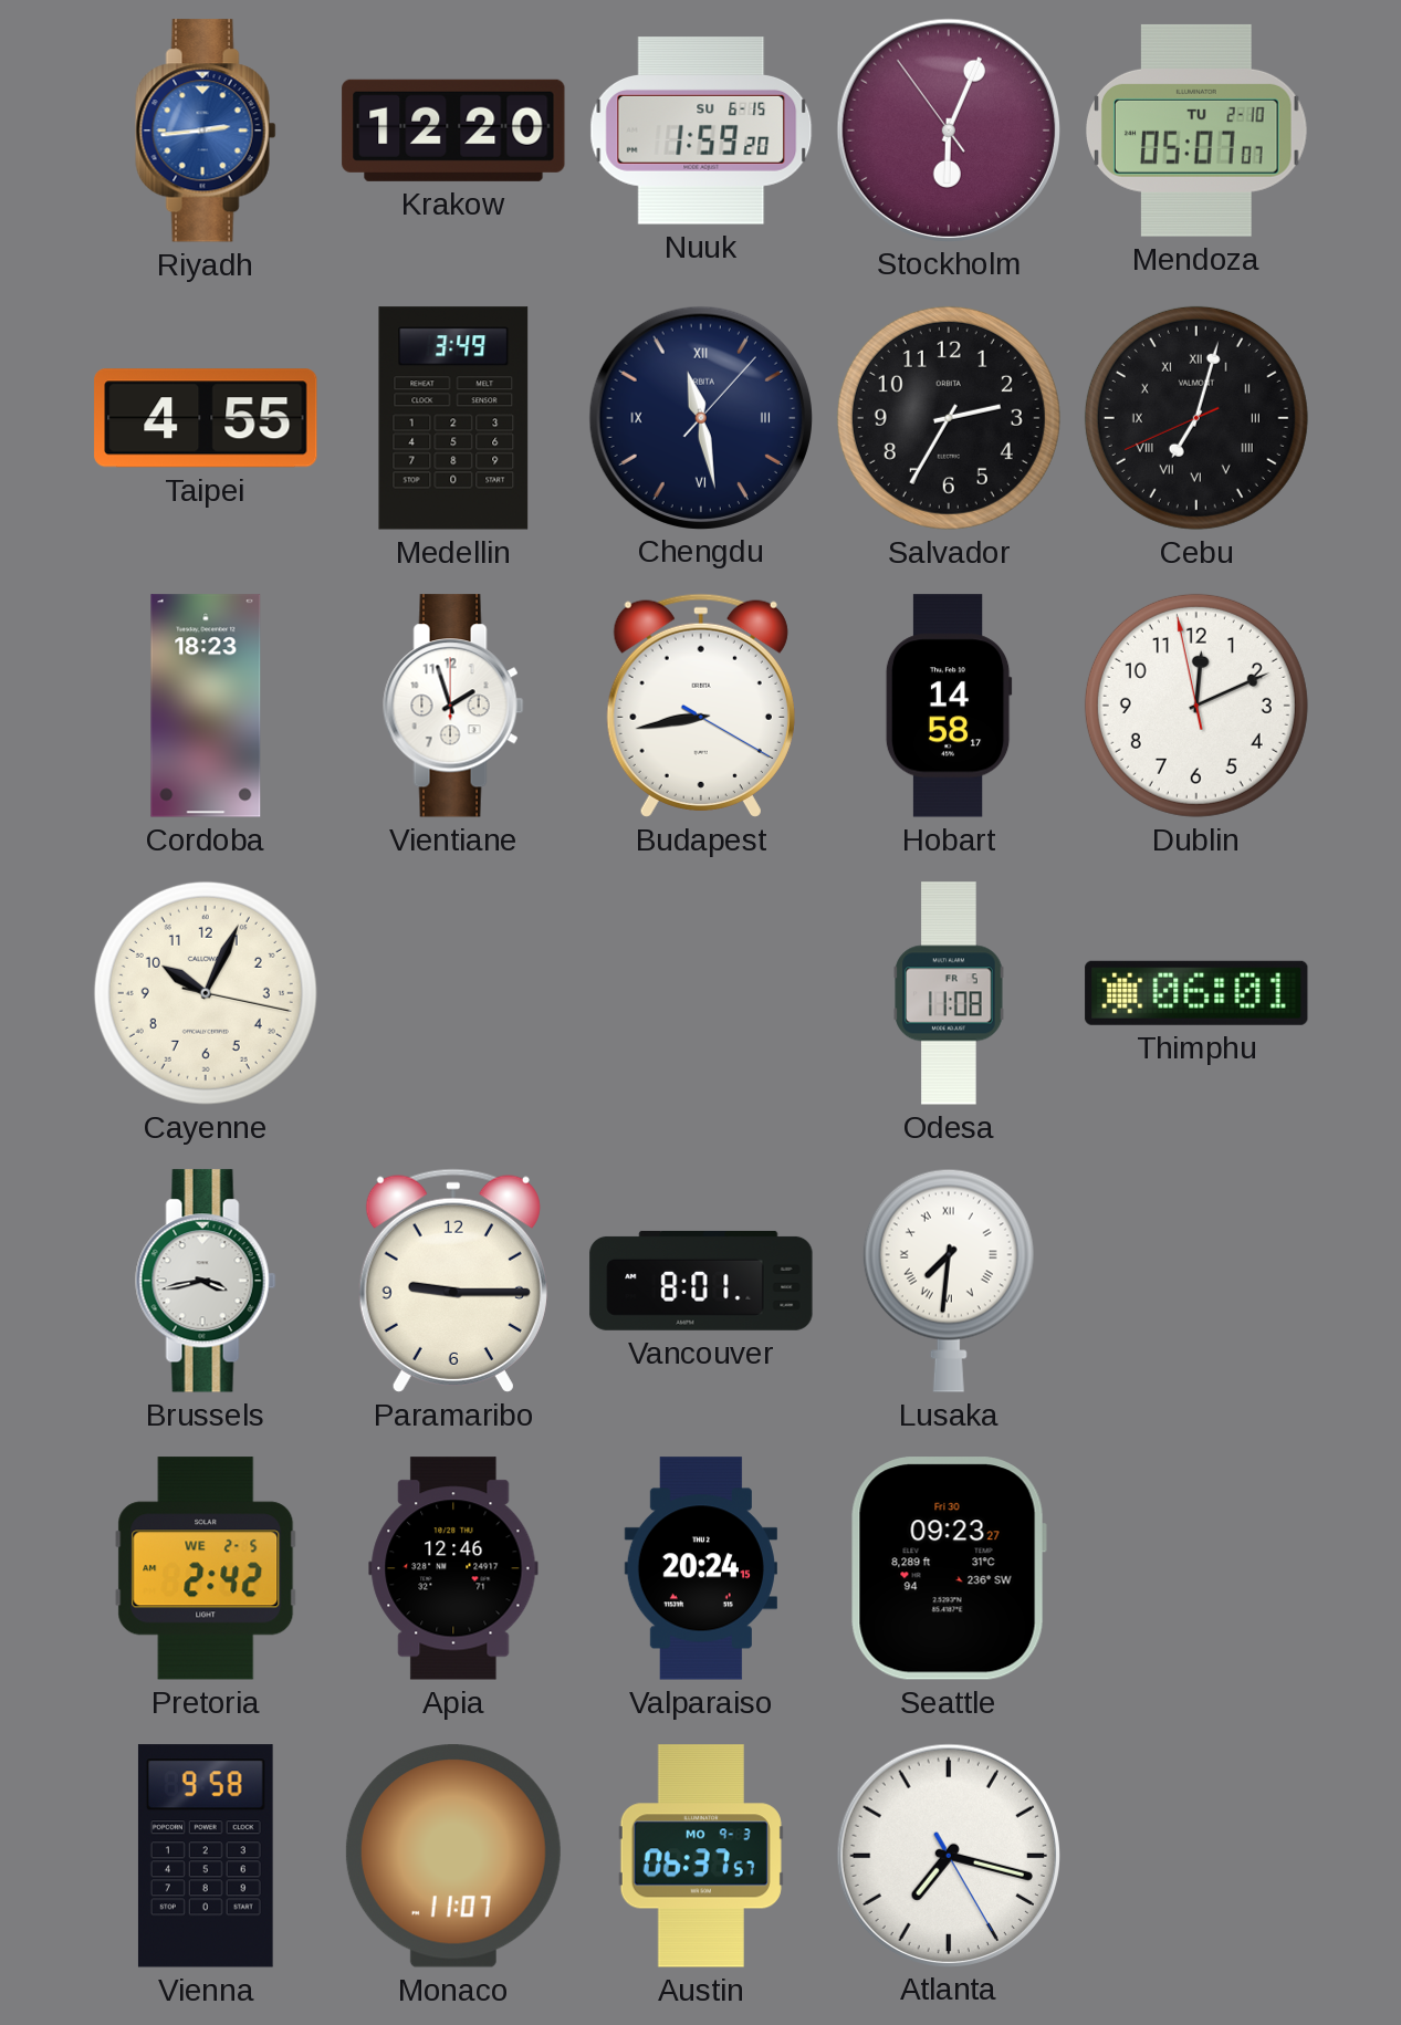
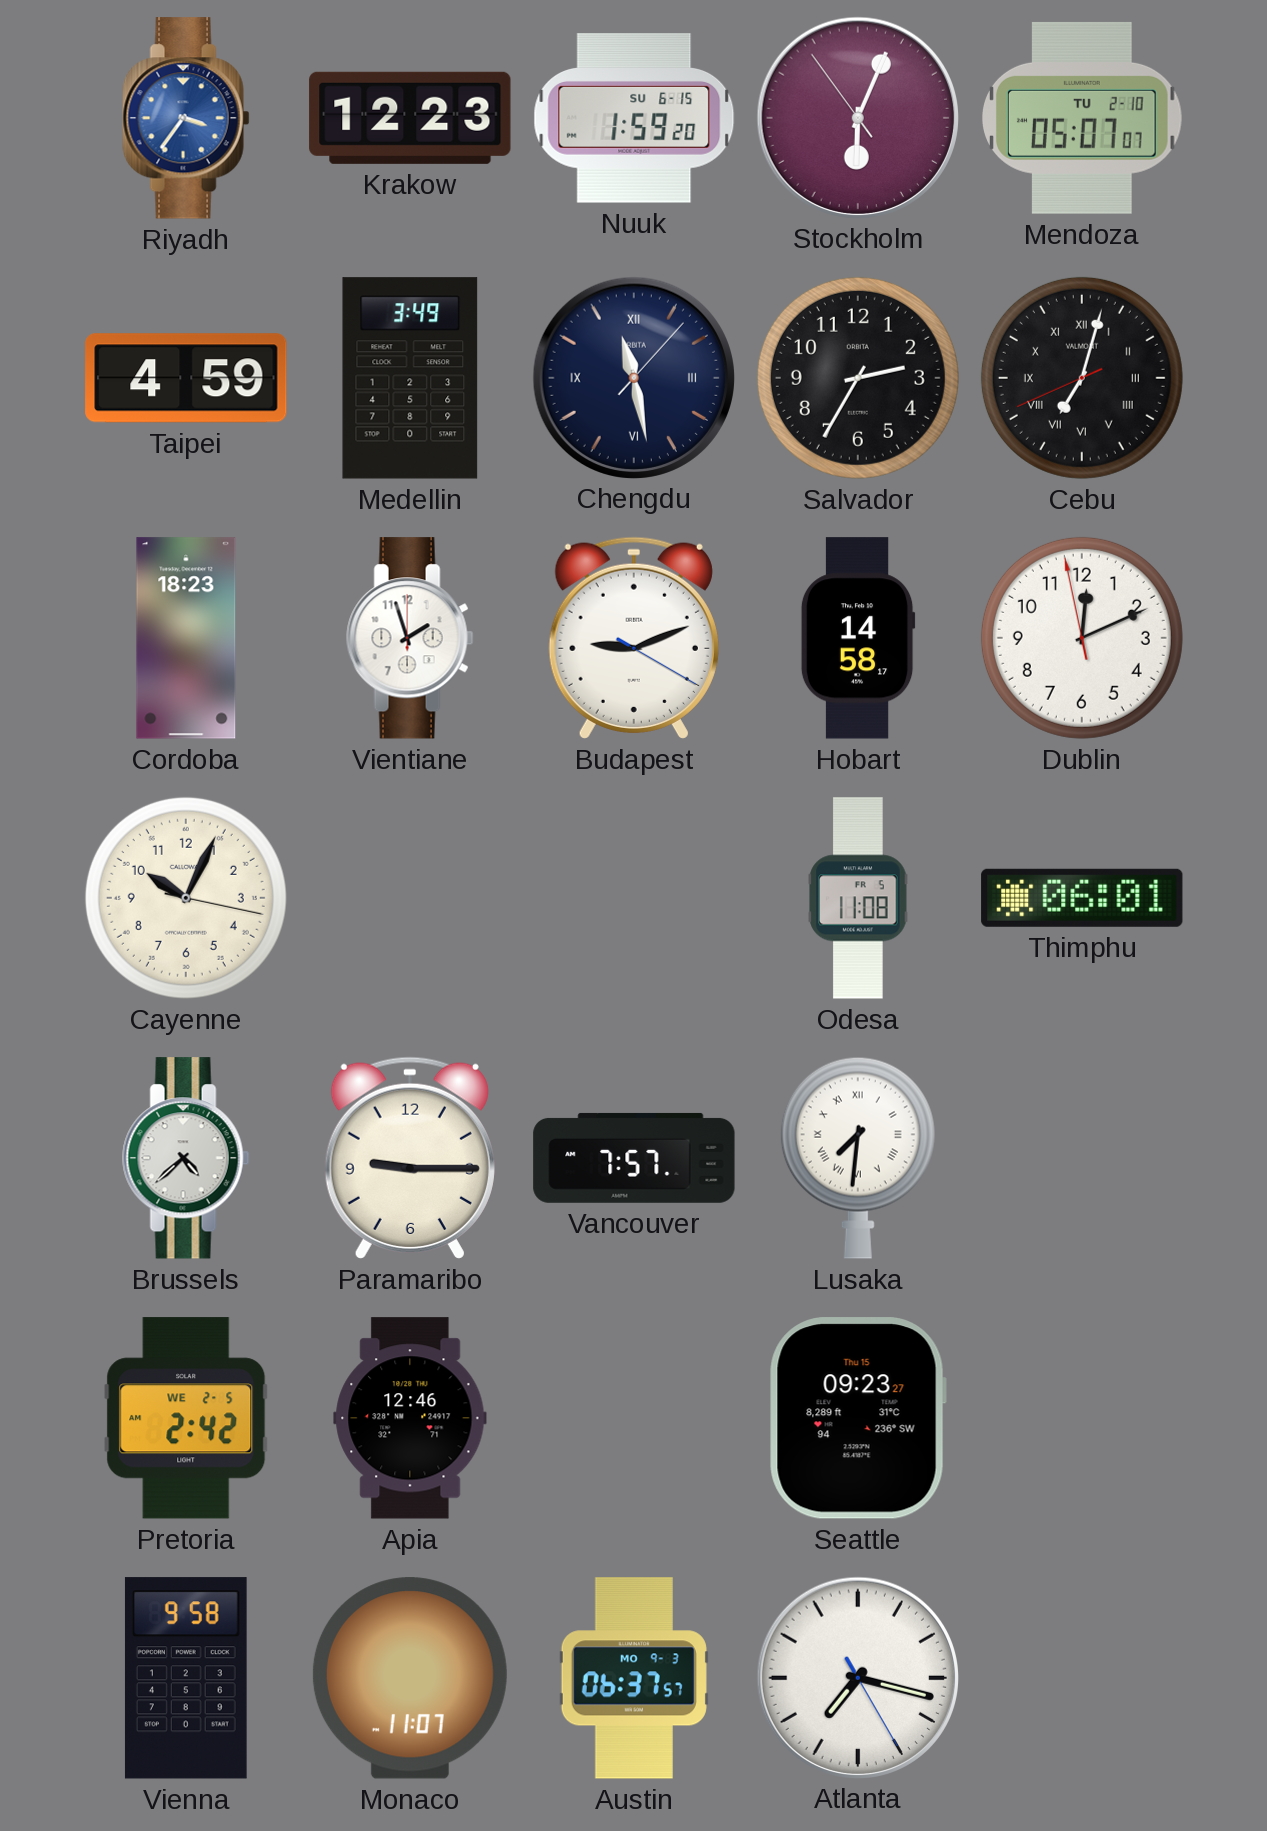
Riyadh: 2:44 -> 3:36
Krakow: 12:20 -> 12:23
Taipei: 4:55 -> 4:59
Budapest: 8:43 -> 9:11
Brussels: 3:43 -> 4:38
Vancouver: 8:01 -> 7:57
Valparaiso: 20:24 -> none
Seattle date: Fri 30 -> Thu 15
